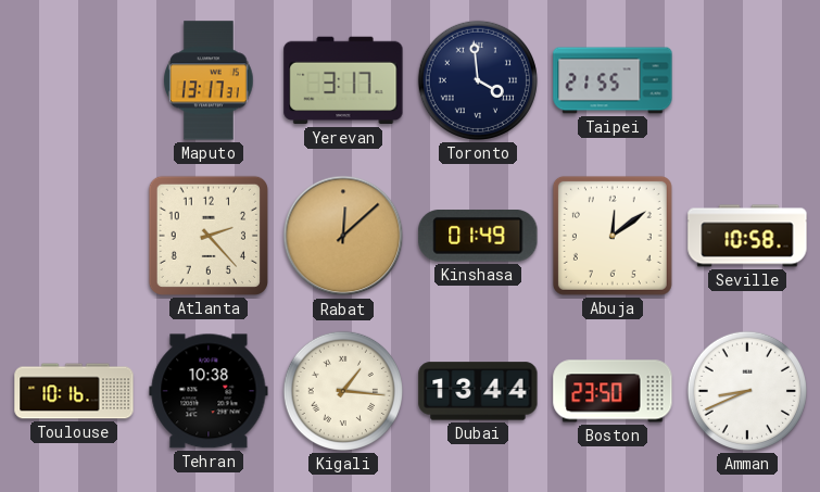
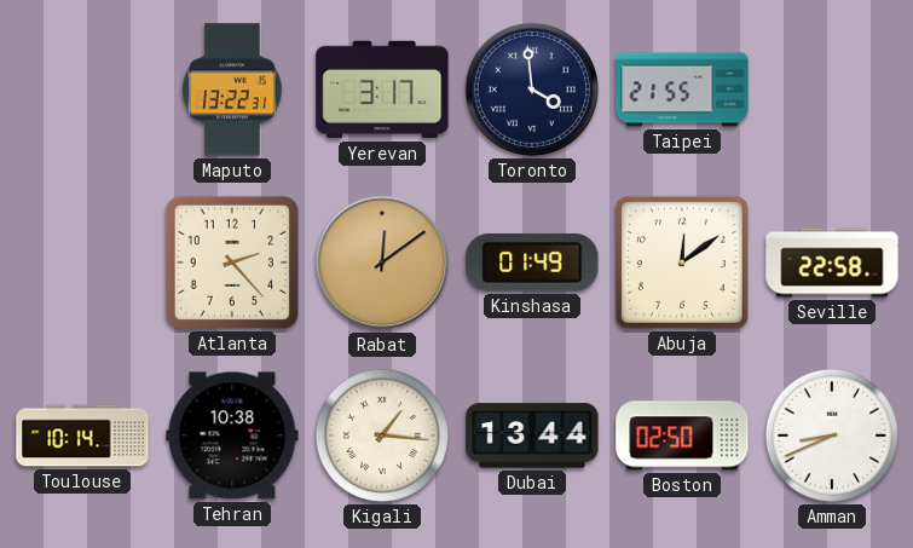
Maputo: 13:17 -> 13:22
Rabat: 12:08 -> 12:09
Seville: 10:58 -> 22:58
Toulouse: 10:16 -> 10:14
Boston: 23:50 -> 02:50
